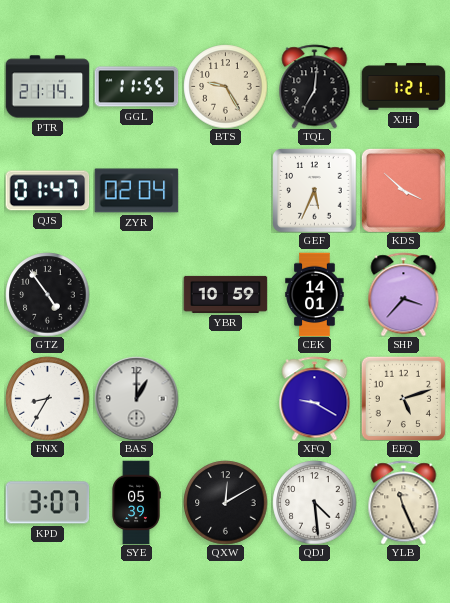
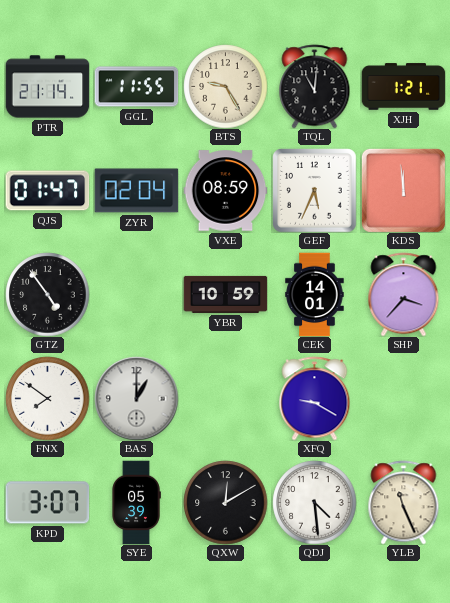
TQL: 7:01 -> 11:01
VXE: none -> 08:59
KDS: 3:52 -> 11:59
FNX: 8:35 -> 7:51
EEQ: 5:12 -> none
